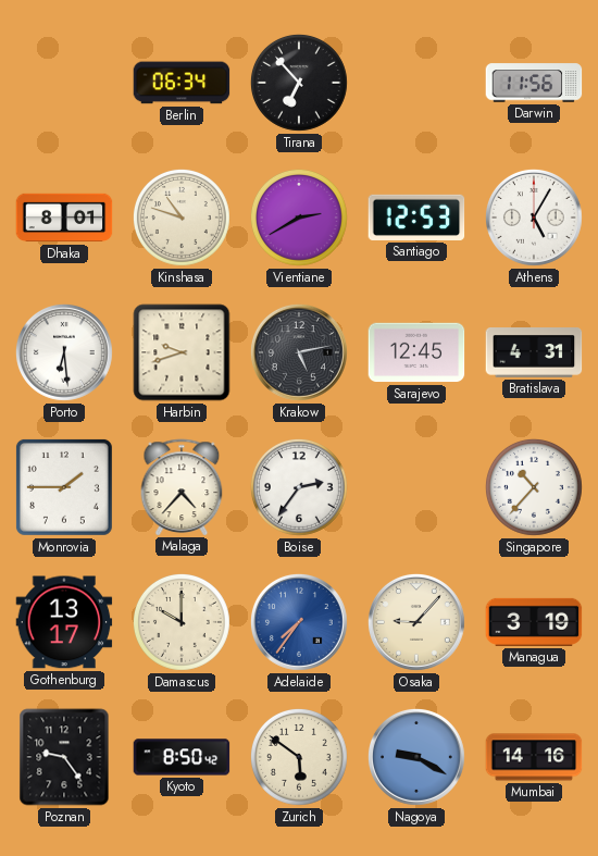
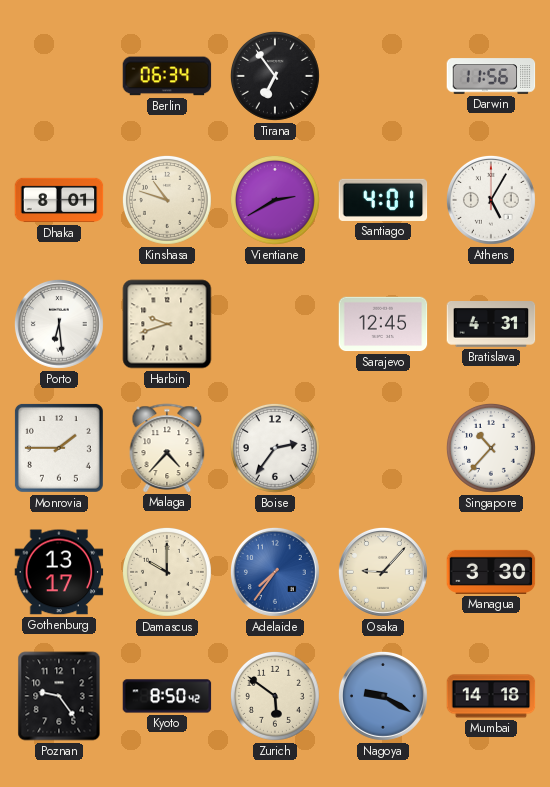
Tirana: 6:53 -> 6:54
Santiago: 12:53 -> 4:01
Krakow: 5:13 -> none
Managua: 3:19 -> 3:30
Mumbai: 14:16 -> 14:18
